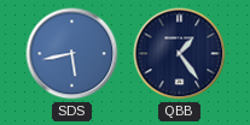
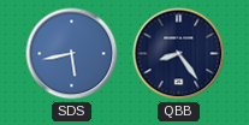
QBB: 1:24 -> 8:24
